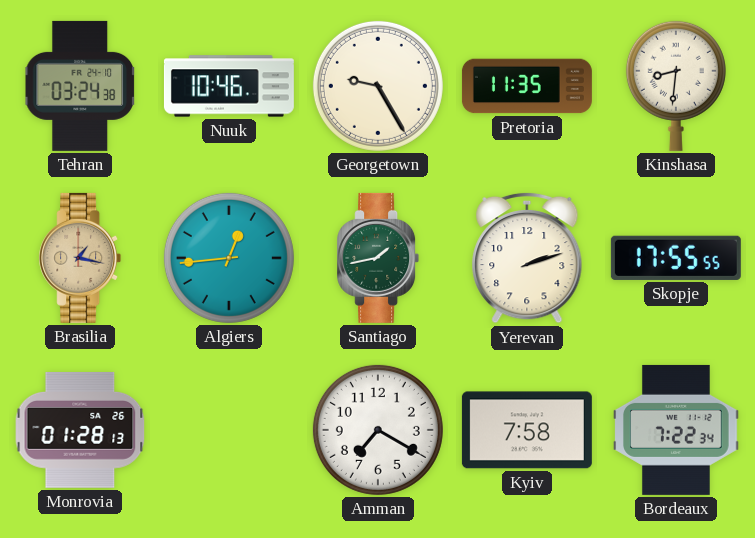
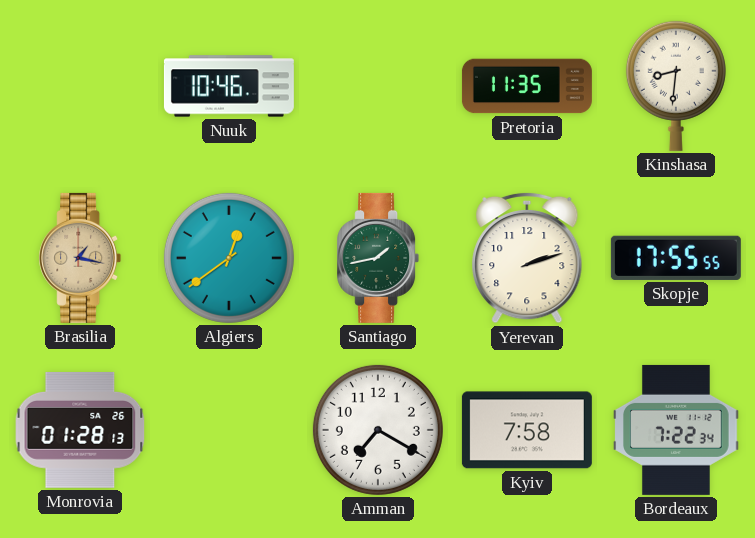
Tehran: 03:24 -> none
Georgetown: 9:25 -> none
Algiers: 12:44 -> 12:39
